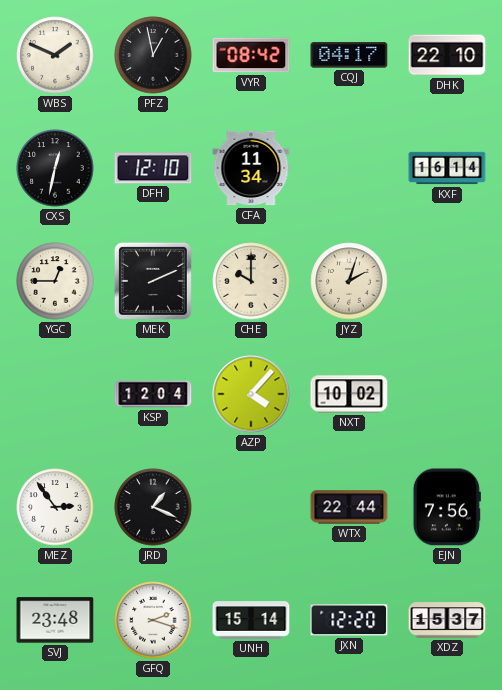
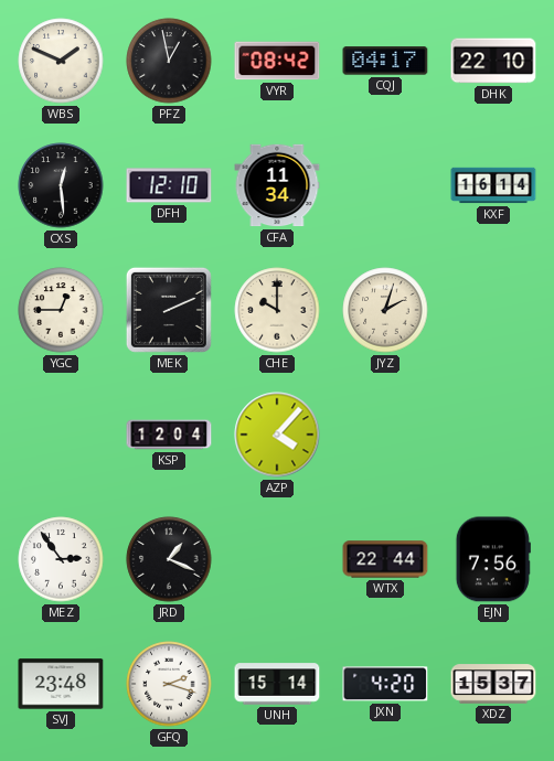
CXS: 12:32 -> 12:29
NXT: 10:02 -> none
JXN: 12:20 -> 4:20
